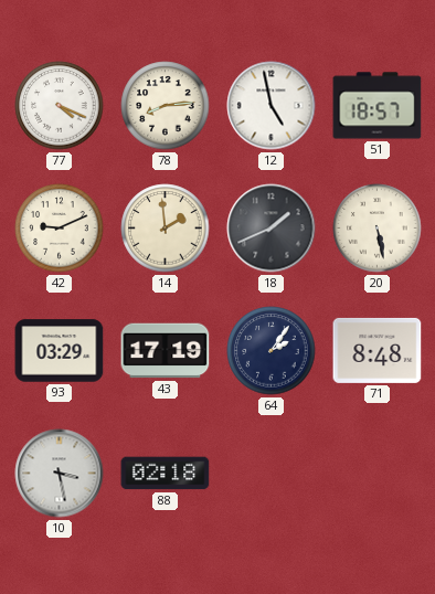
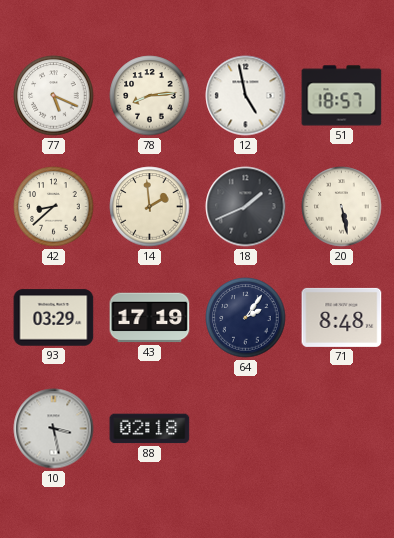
77: 4:19 -> 5:19
42: 9:11 -> 8:38
